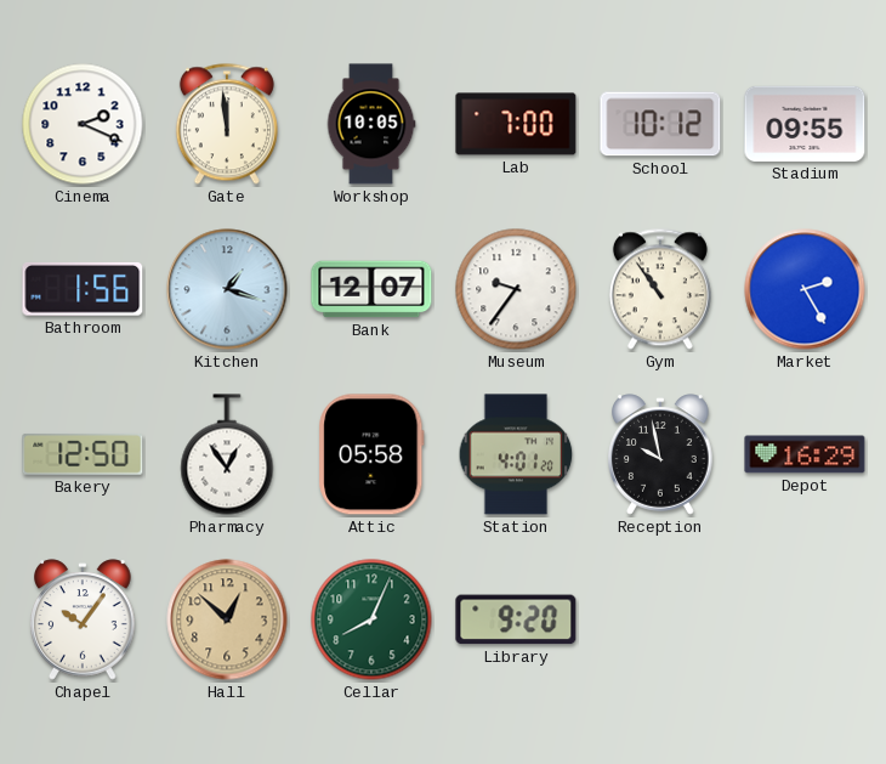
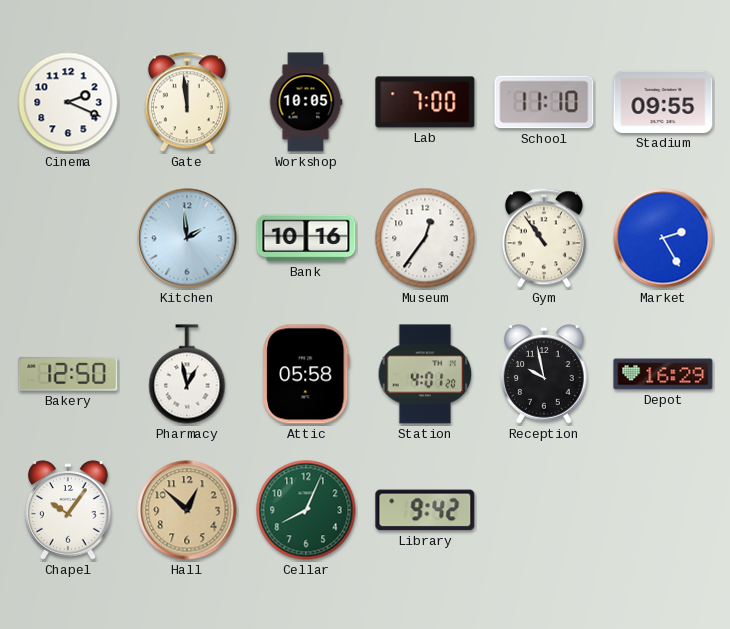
School: 10:12 -> 11:10
Bathroom: 1:56 -> none
Kitchen: 1:18 -> 1:59
Bank: 12:07 -> 10:16
Museum: 9:36 -> 12:36
Pharmacy: 12:54 -> 12:58
Library: 9:20 -> 9:42
